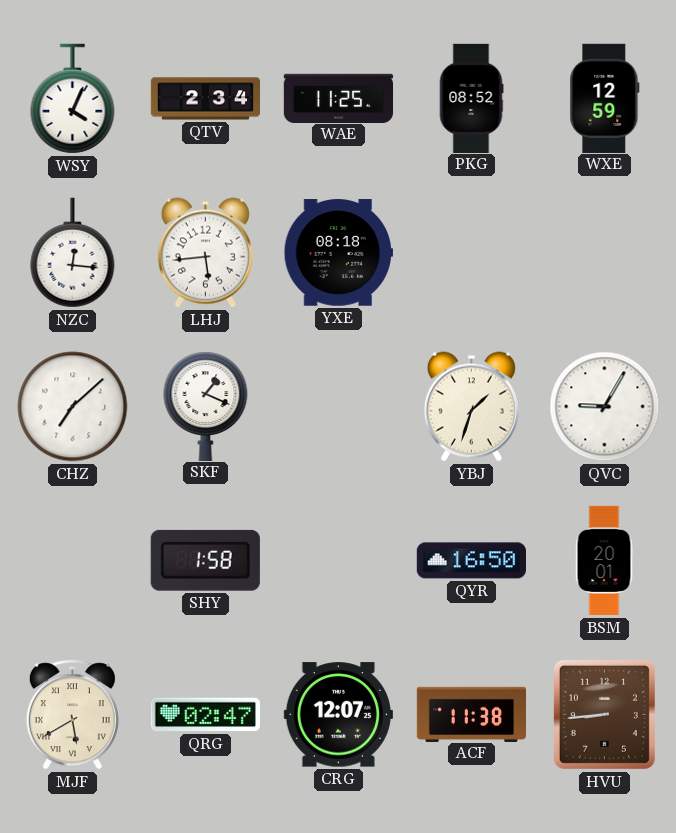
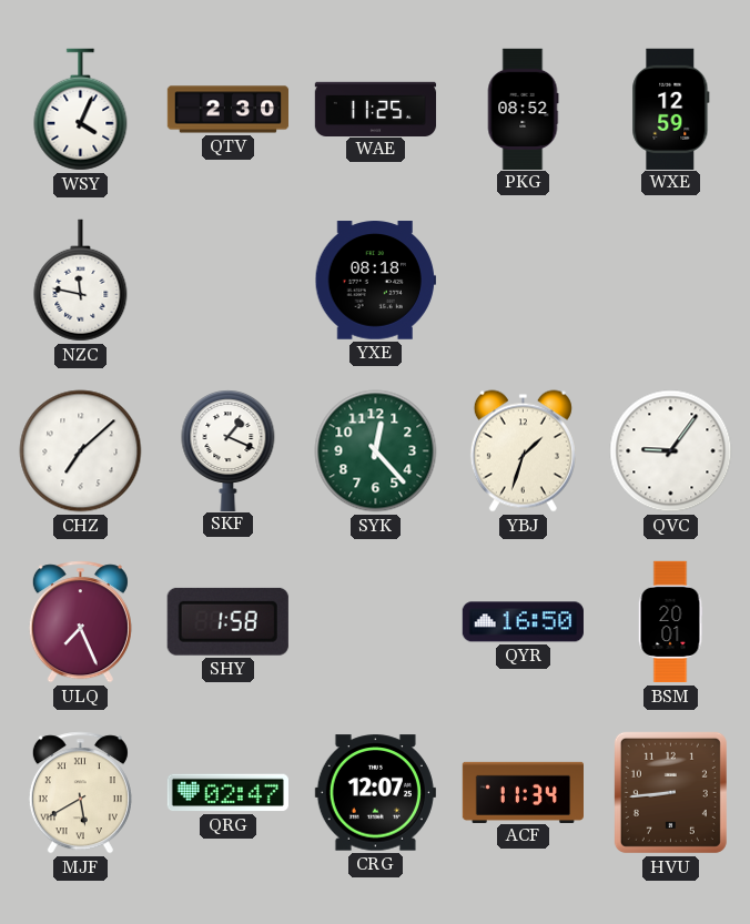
QTV: 2:34 -> 2:30
NZC: 12:16 -> 11:47
LHJ: 5:44 -> none
SYK: none -> 12:23
QVC: 9:05 -> 9:06
ULQ: none -> 7:26
ACF: 11:38 -> 11:34
